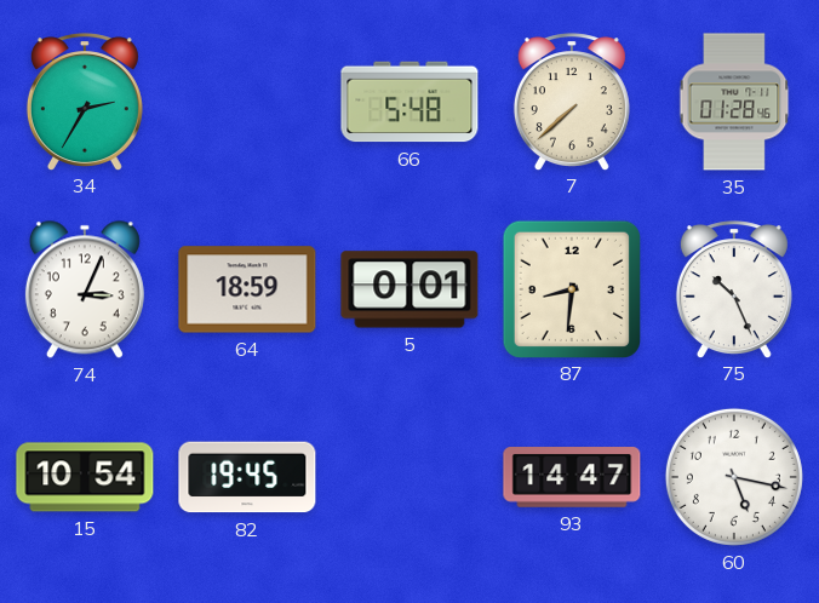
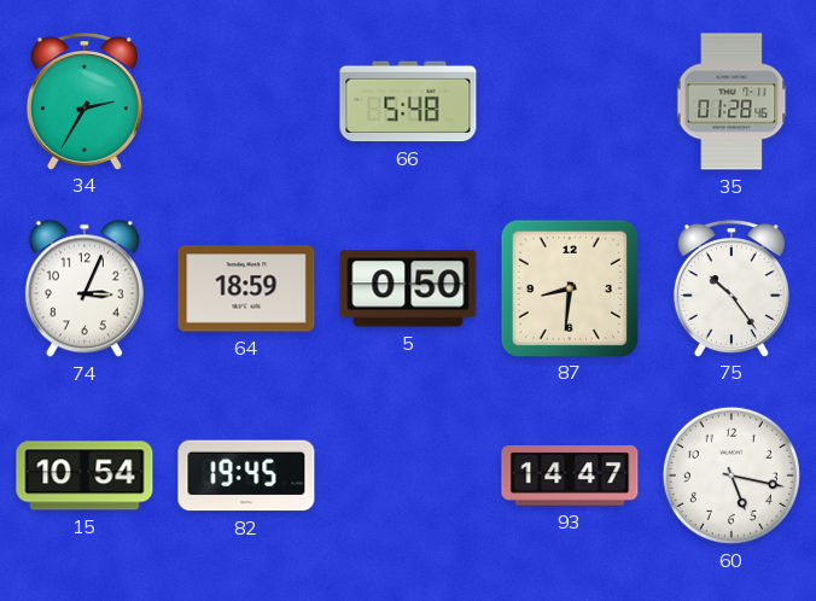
7: 7:38 -> none
5: 0:01 -> 0:50
75: 10:26 -> 10:24
